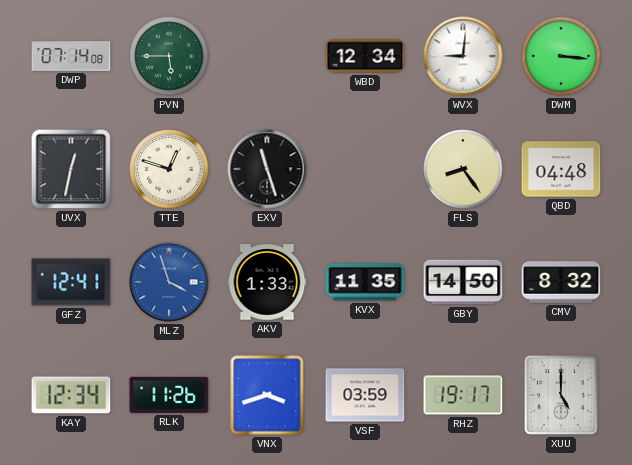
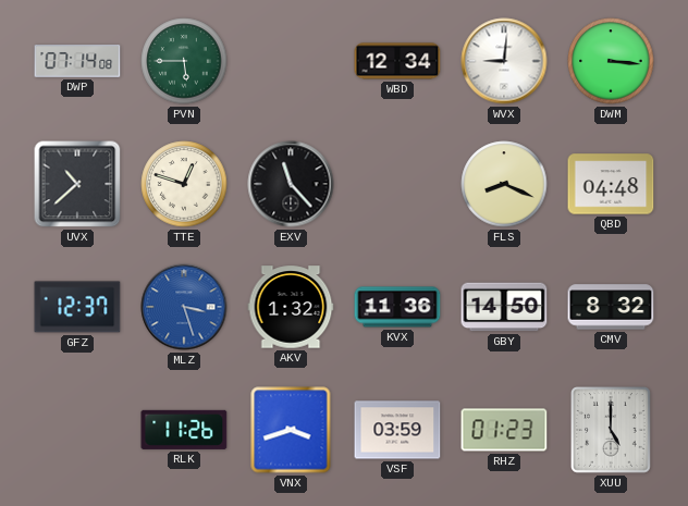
UVX: 12:32 -> 10:38
EXV: 11:27 -> 11:23
FLS: 8:24 -> 8:19
GFZ: 12:41 -> 12:37
MLZ: 3:57 -> 3:27
AKV: 1:33 -> 1:32
KVX: 11:35 -> 11:36
KAY: 12:34 -> none
RHZ: 19:17 -> 01:23
